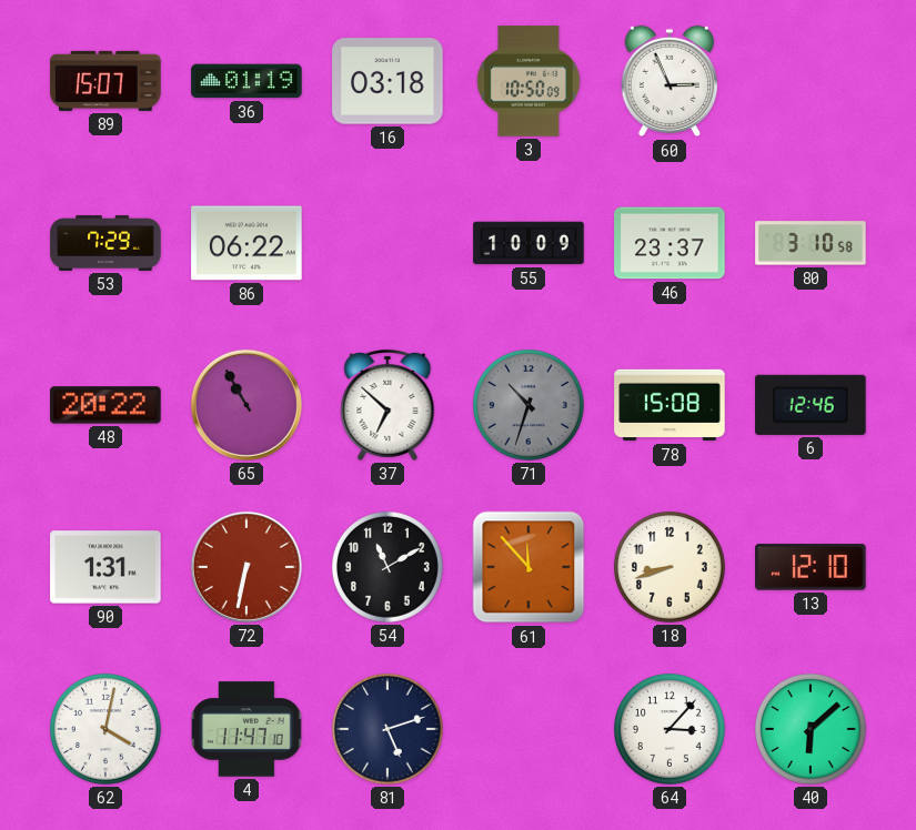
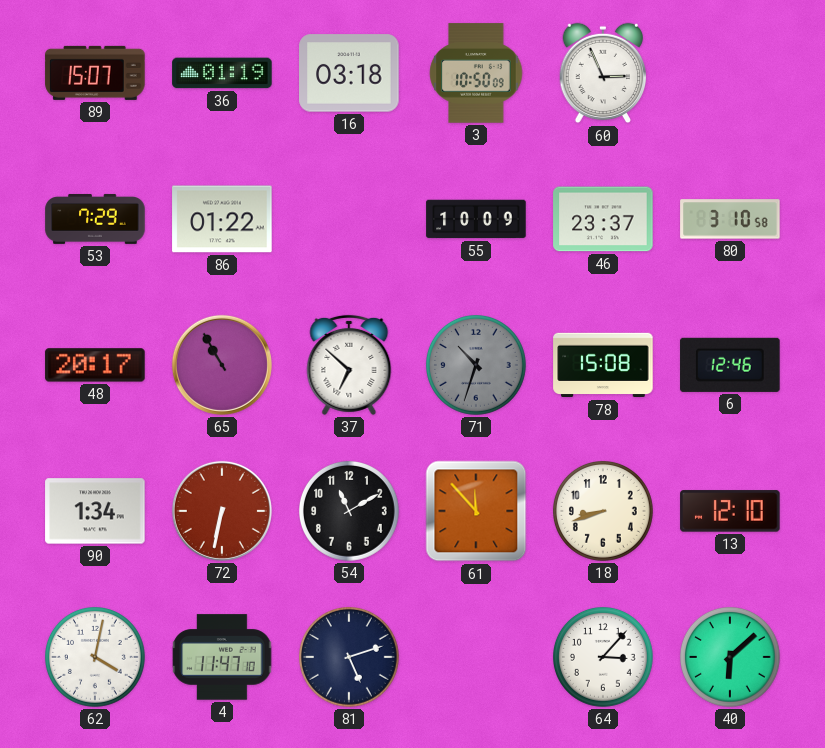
86: 06:22 -> 01:22
48: 20:22 -> 20:17
90: 1:31 -> 1:34
